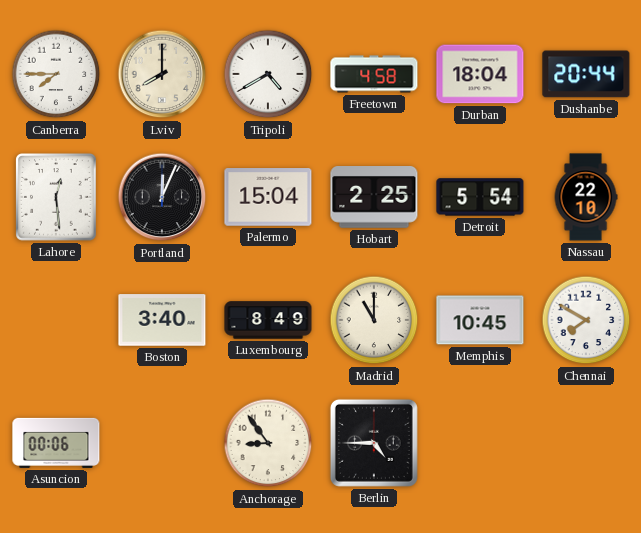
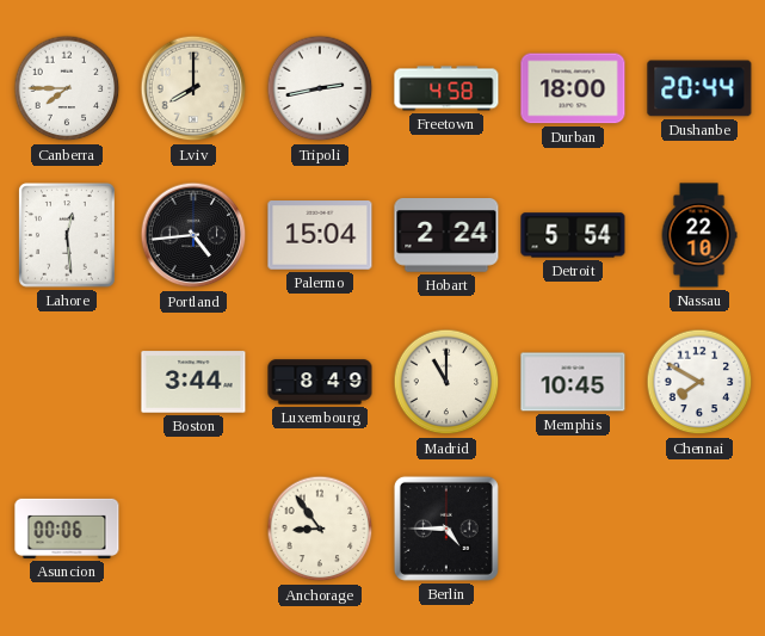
Tripoli: 4:40 -> 2:43
Durban: 18:04 -> 18:00
Portland: 12:04 -> 4:44
Hobart: 2:25 -> 2:24
Boston: 3:40 -> 3:44
